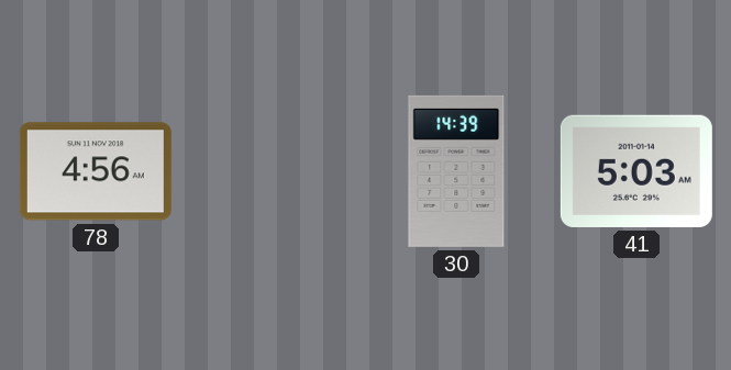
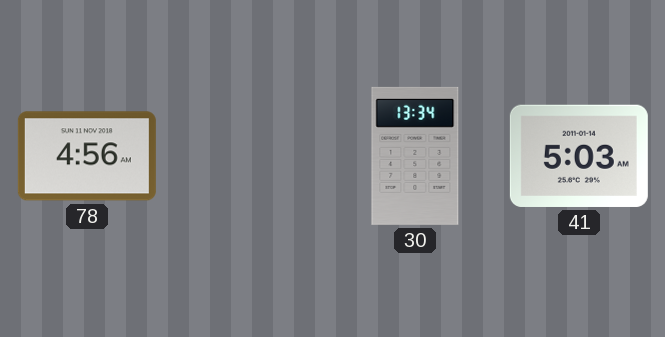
30: 14:39 -> 13:34
